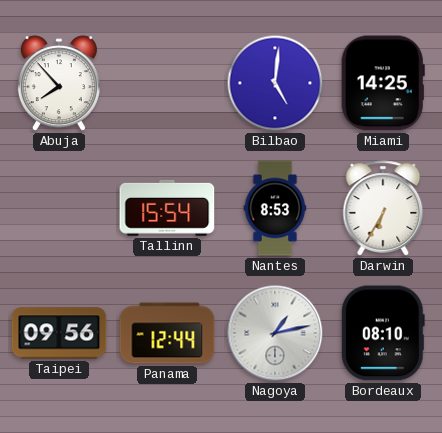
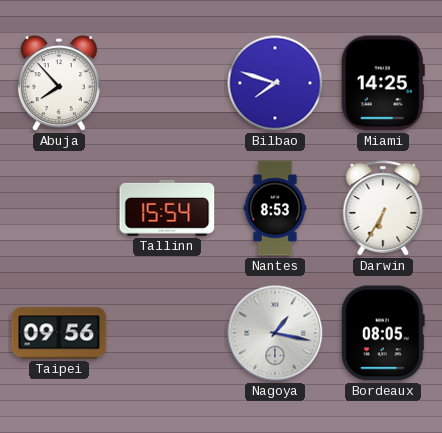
Bilbao: 5:01 -> 7:48
Panama: 12:44 -> none
Nagoya: 1:13 -> 1:17
Bordeaux: 08:10 -> 08:05
